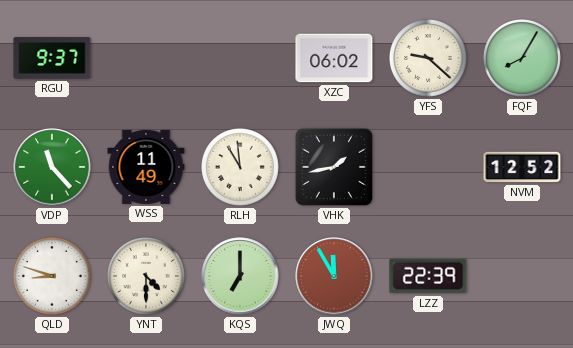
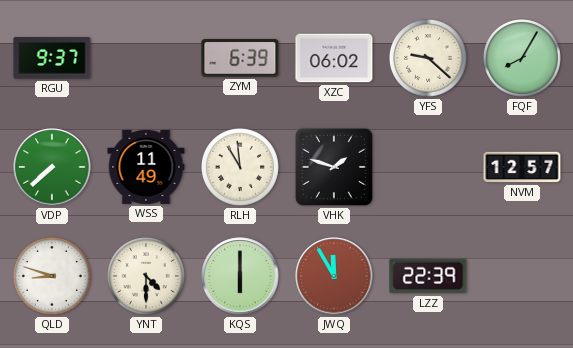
ZYM: none -> 6:39
VDP: 11:23 -> 7:38
VHK: 1:43 -> 1:48
NVM: 12:52 -> 12:57
KQS: 7:00 -> 6:00
